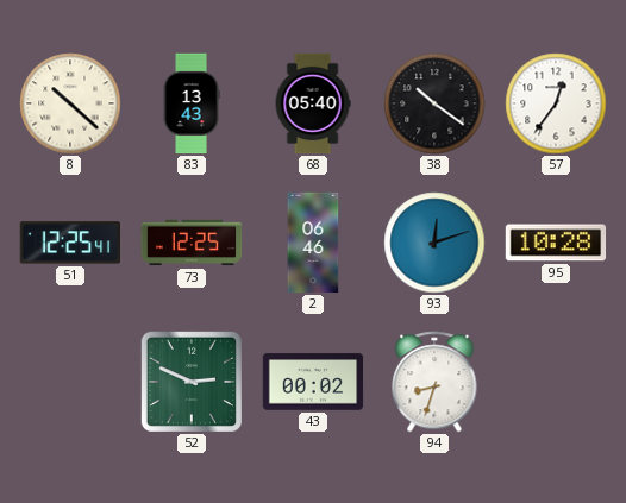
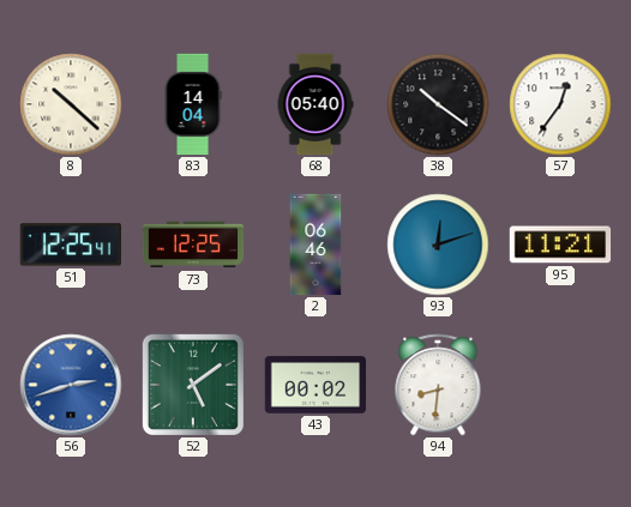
83: 13:43 -> 14:04
95: 10:28 -> 11:21
56: none -> 2:42
52: 2:49 -> 5:09
94: 8:33 -> 8:31
